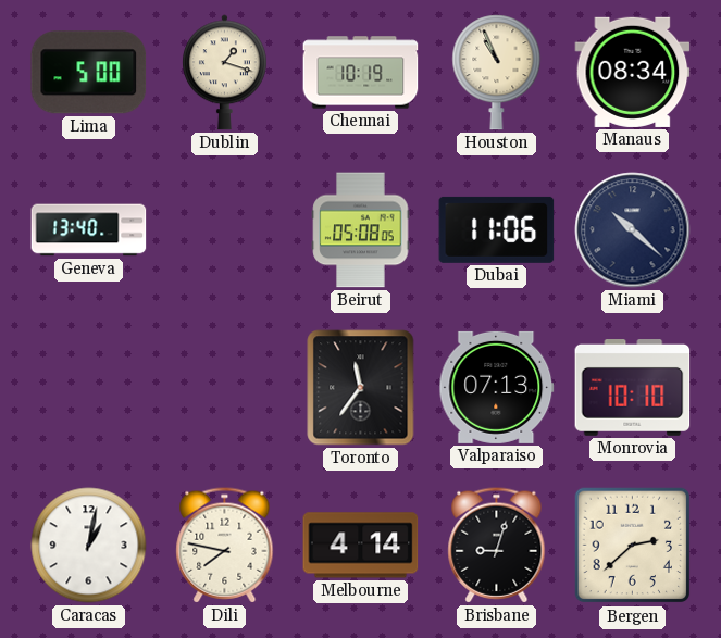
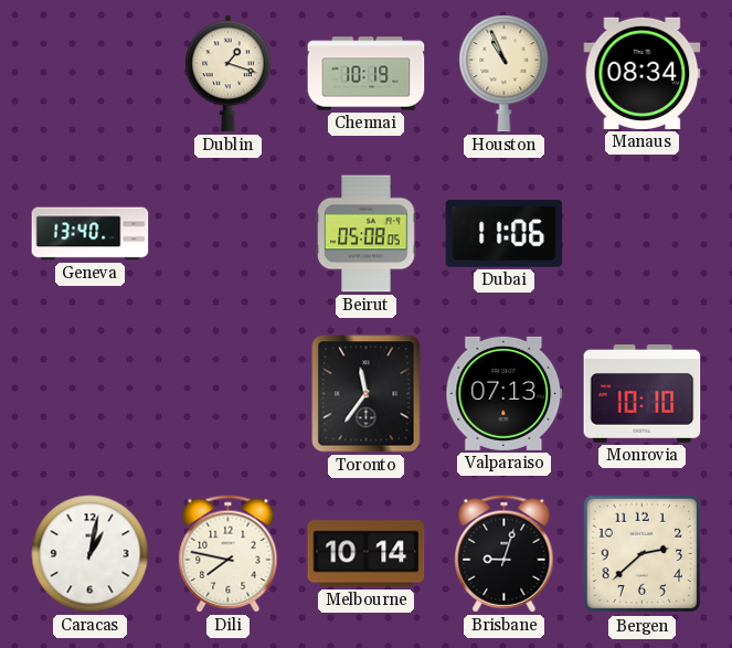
Lima: 5:00 -> none
Miami: 10:22 -> none
Melbourne: 4:14 -> 10:14
